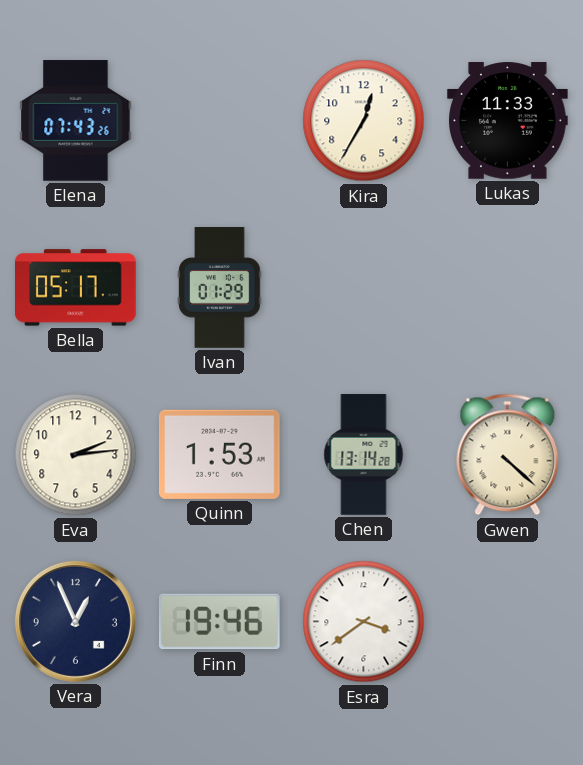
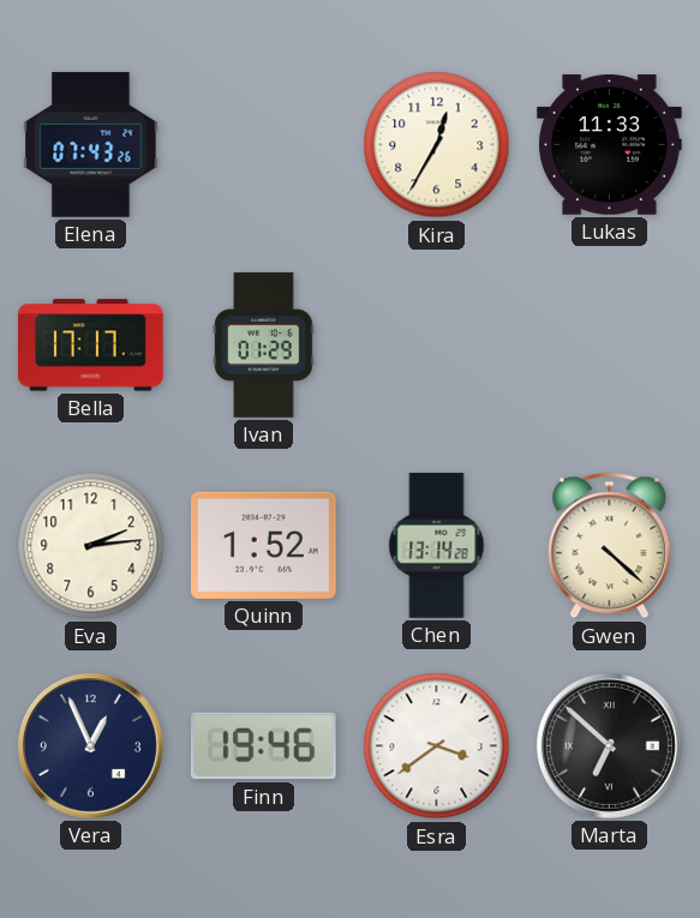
Bella: 05:17 -> 17:17
Quinn: 1:53 -> 1:52
Marta: none -> 6:52
